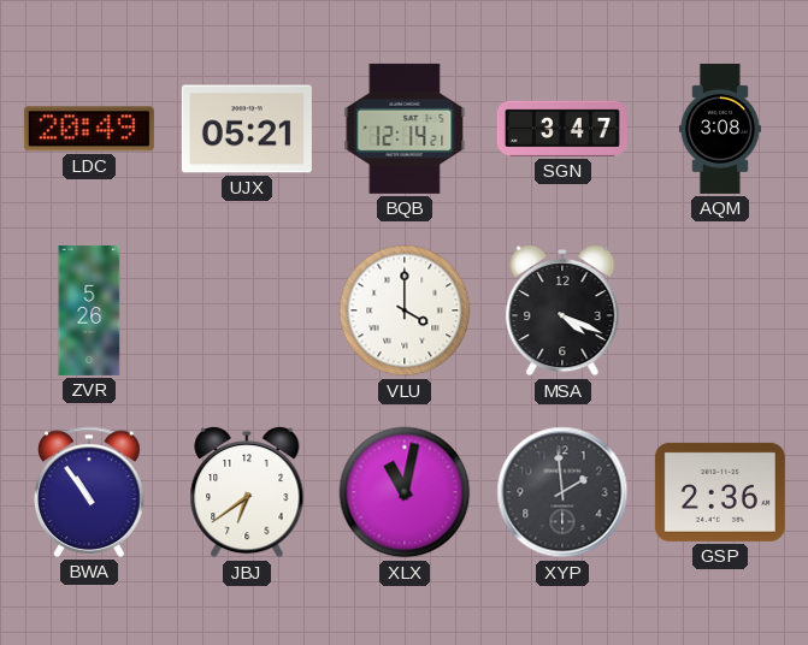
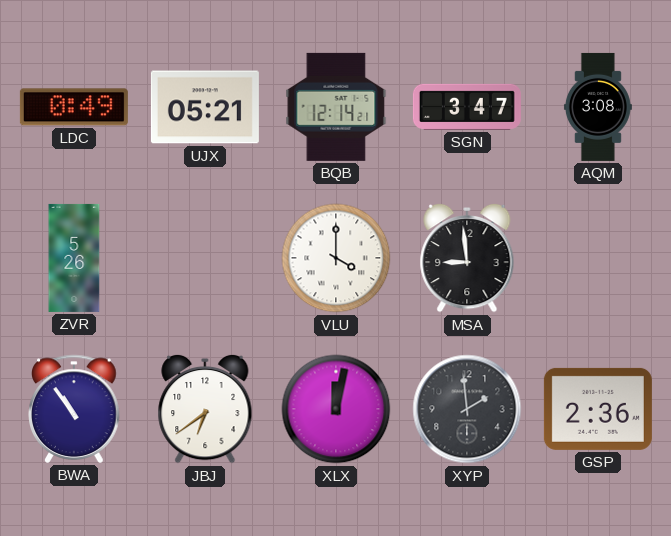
LDC: 20:49 -> 0:49
MSA: 4:19 -> 8:59
XLX: 11:02 -> 12:02
